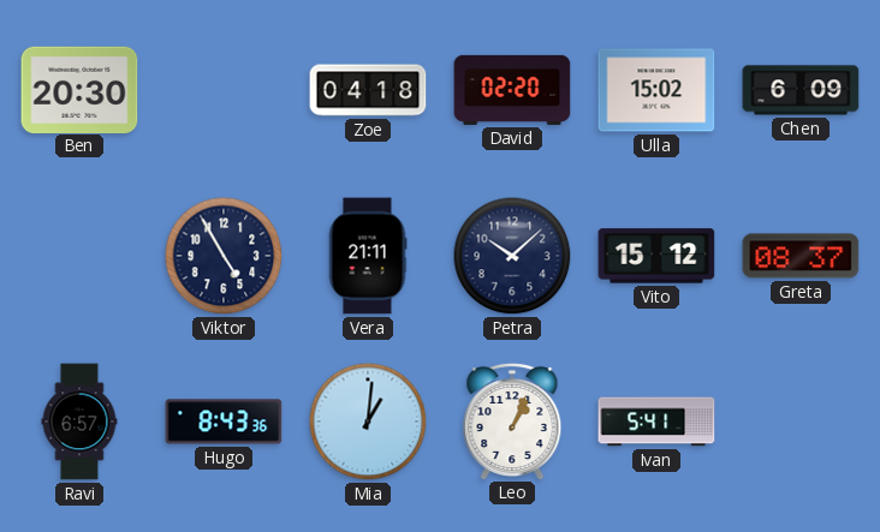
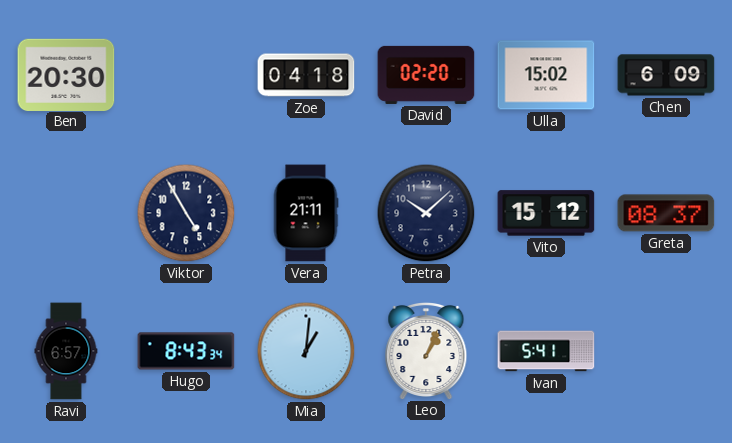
Hugo: 8:43:36 -> 8:43:34
